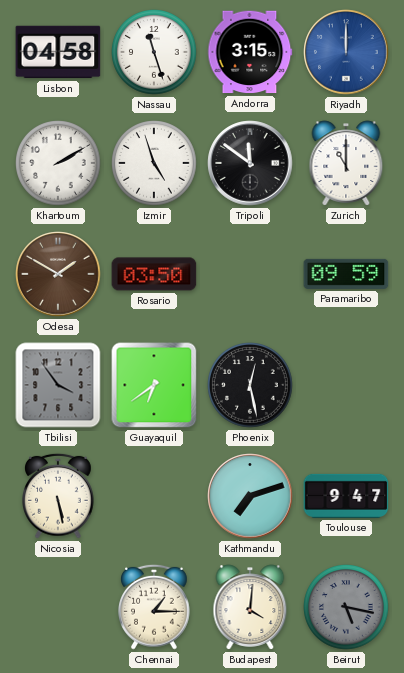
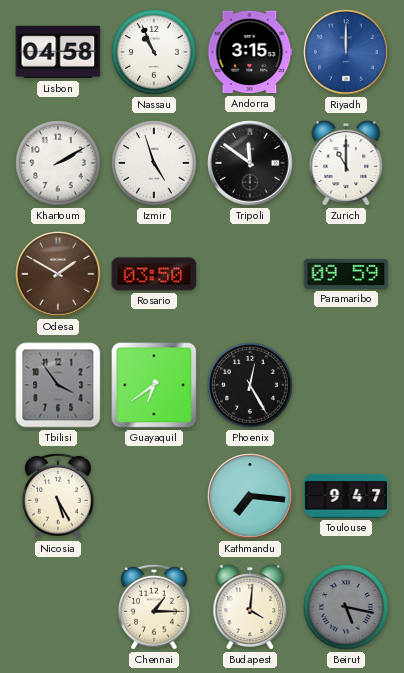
Nassau: 11:27 -> 10:56
Phoenix: 12:28 -> 12:25
Nicosia: 5:28 -> 5:25
Kathmandu: 7:12 -> 7:16
